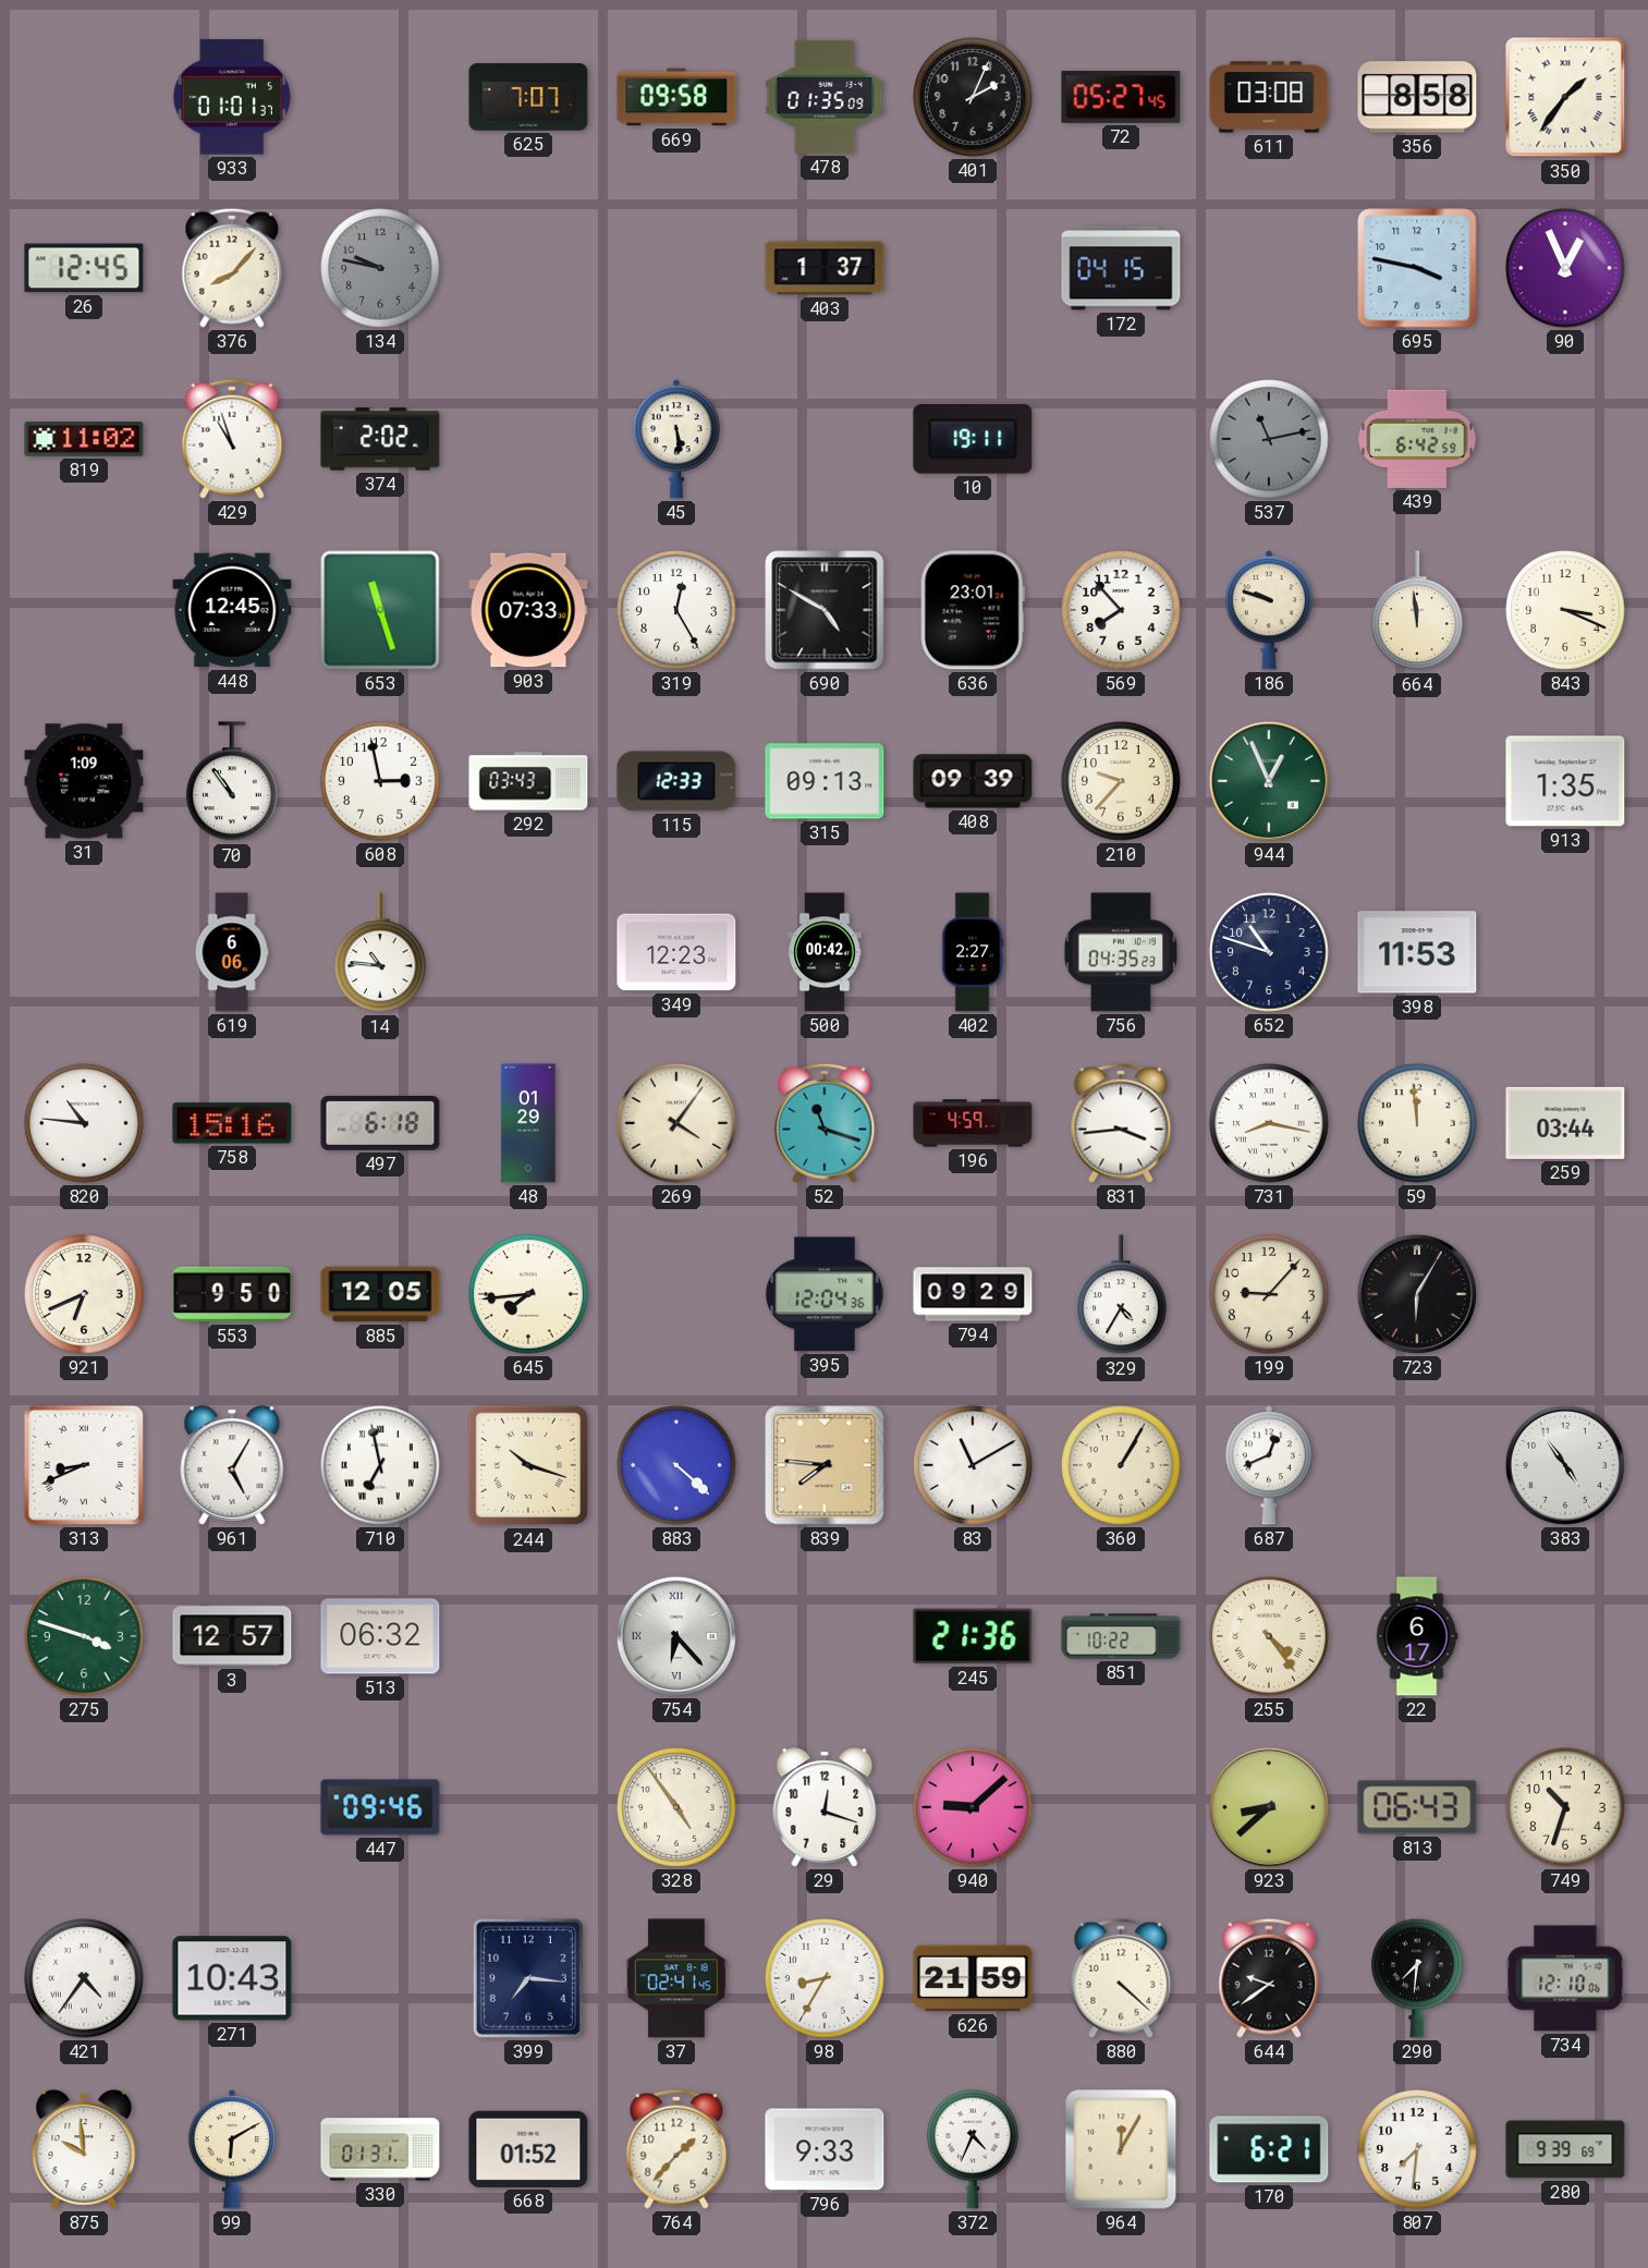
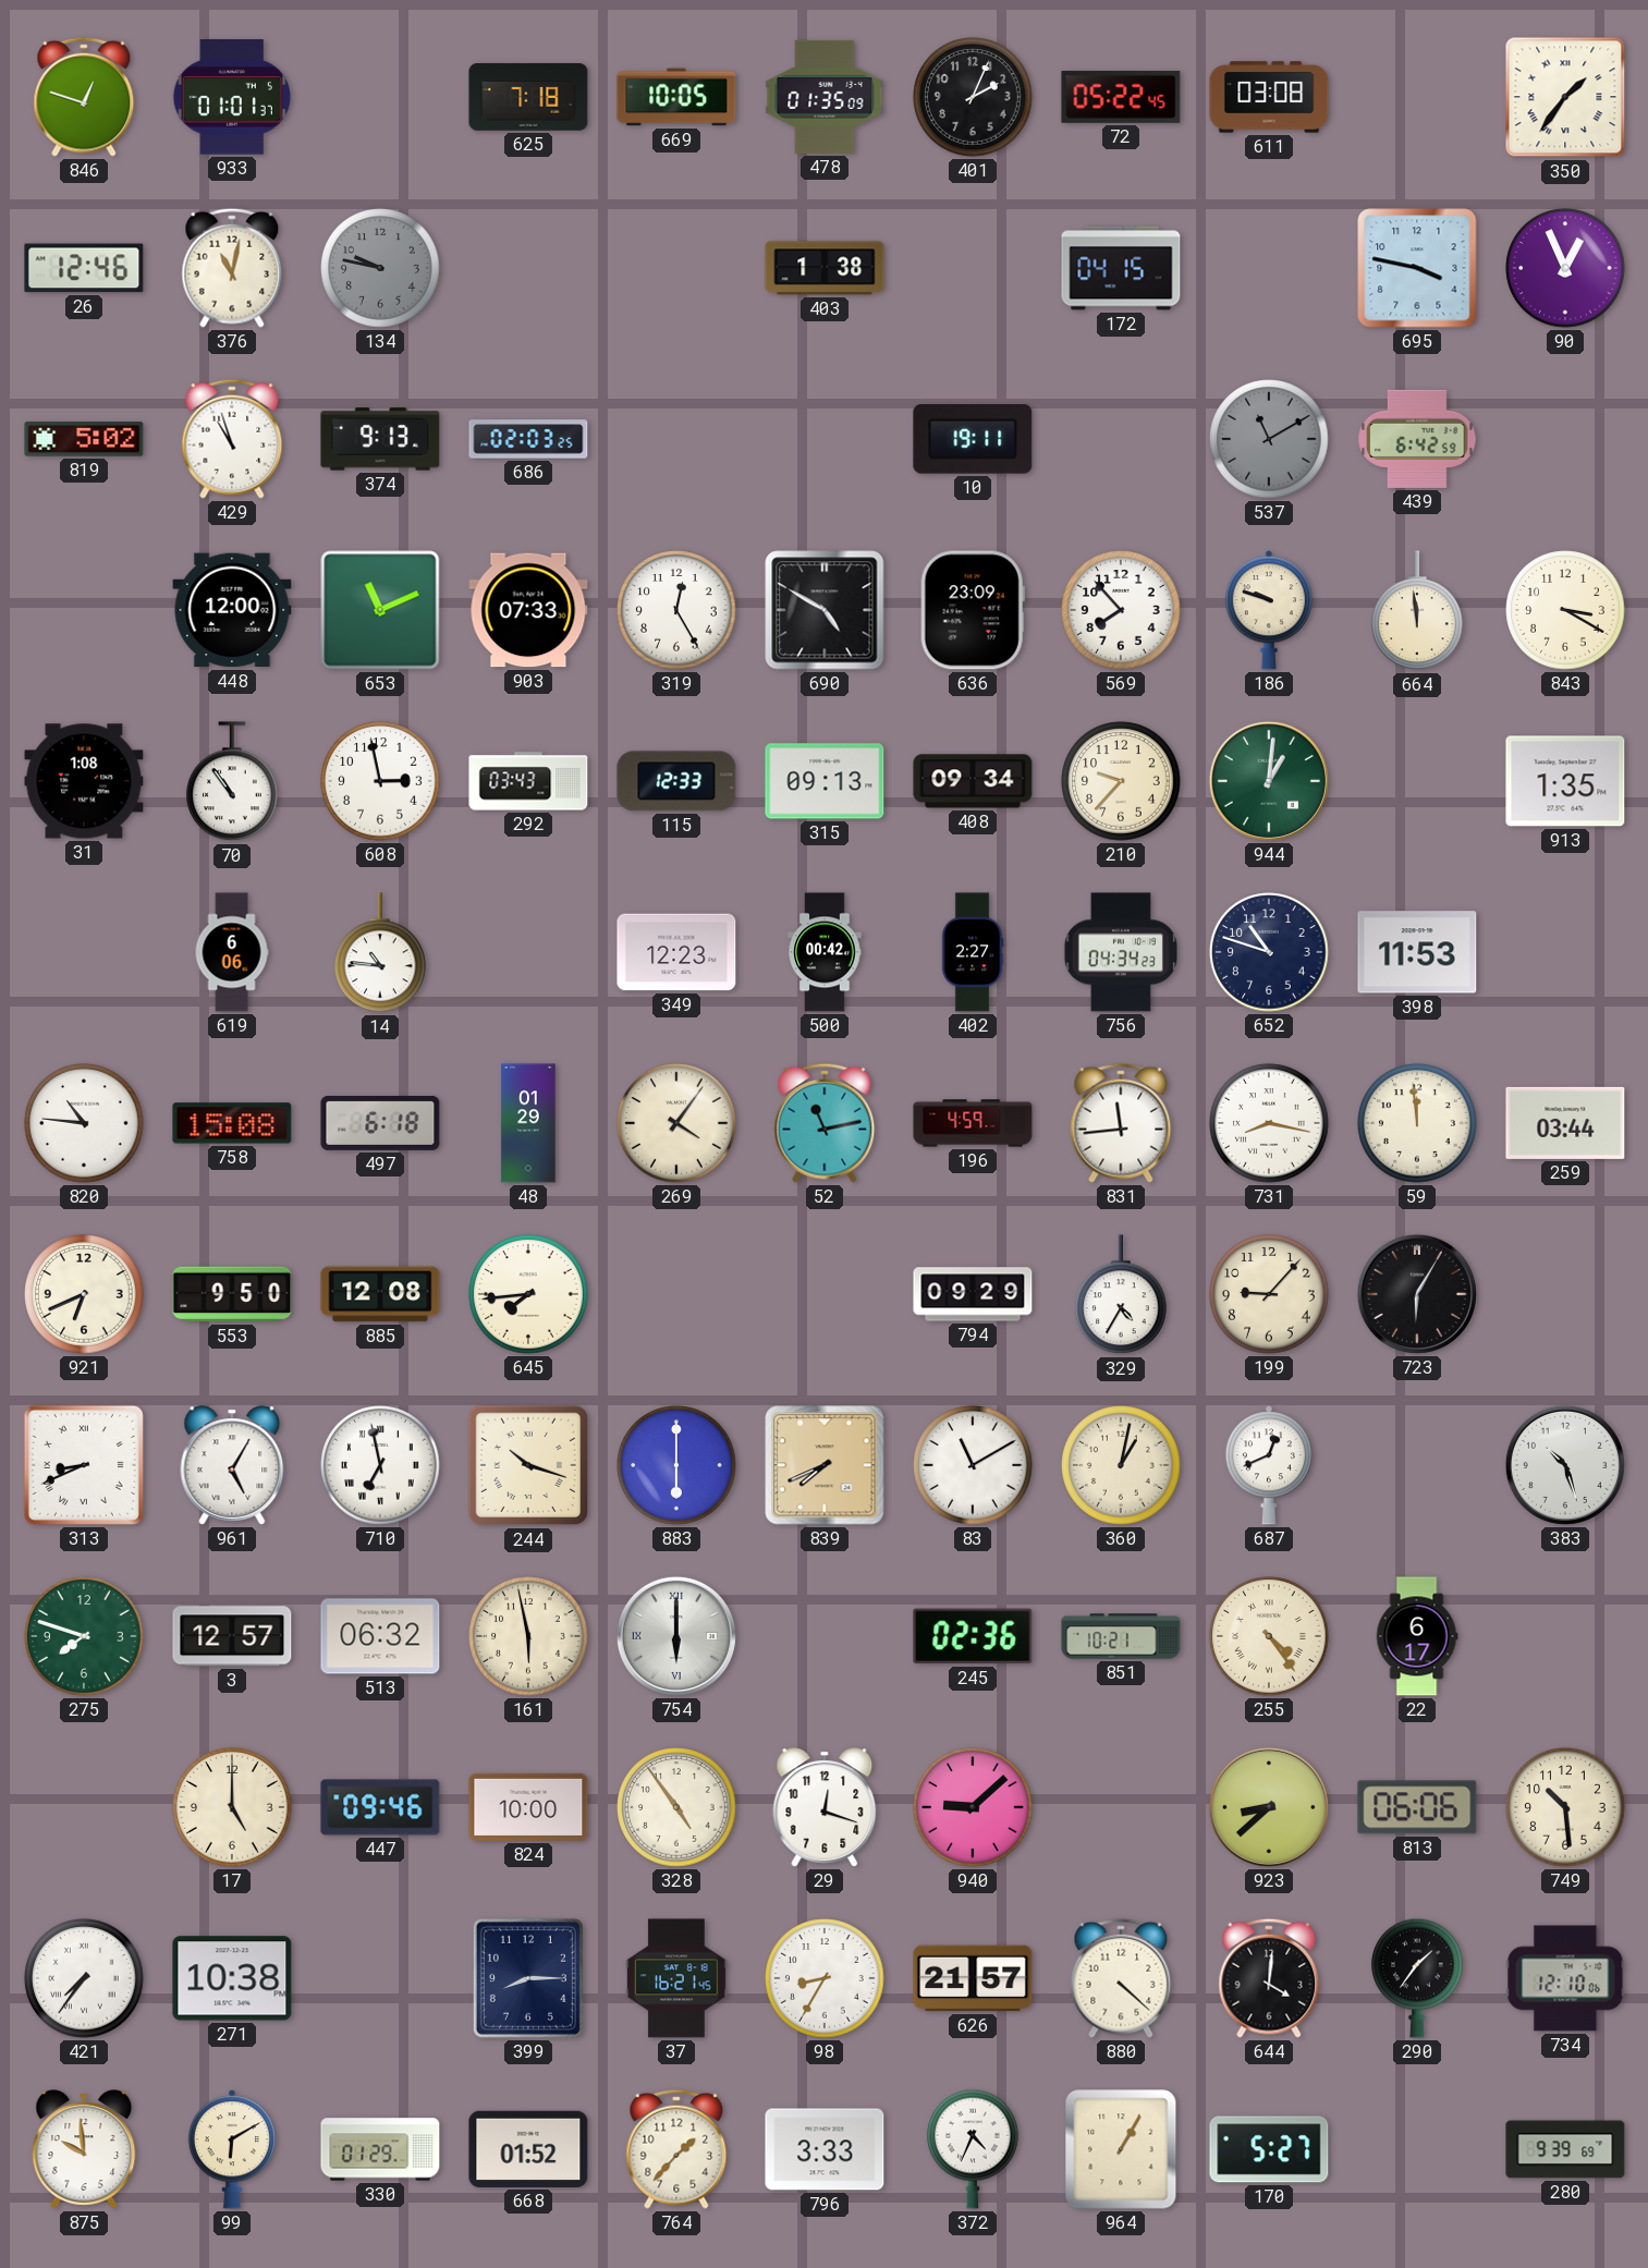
846: none -> 12:48
625: 7:07 -> 7:18
669: 09:58 -> 10:05
72: 05:27 -> 05:22
356: 8:58 -> none
26: 12:45 -> 12:46
376: 8:07 -> 11:02
403: 1:37 -> 1:38
819: 11:02 -> 5:02
374: 2:02 -> 9:13
686: none -> 02:03
45: 5:29 -> none
537: 11:13 -> 11:10
448: 12:45 -> 12:00
653: 11:27 -> 11:11
636: 23:01 -> 23:09
843: 3:19 -> 3:20
31: 1:09 -> 1:08
408: 09:39 -> 09:34
944: 12:56 -> 1:01
756: 04:35 -> 04:34
758: 15:16 -> 15:08
52: 11:18 -> 11:13
831: 3:44 -> 11:44
885: 12:05 -> 12:08
395: 12:04 -> none
883: 4:22 -> 6:00
839: 7:46 -> 7:41
360: 1:05 -> 1:02
383: 4:54 -> 10:27
275: 3:48 -> 7:48
161: none -> 5:58
754: 6:23 -> 6:00
245: 21:36 -> 02:36
851: 10:22 -> 10:21
17: none -> 5:00
824: none -> 10:00
813: 06:43 -> 06:06
749: 10:33 -> 10:29
421: 4:36 -> 7:36
271: 10:43 -> 10:38
399: 7:16 -> 8:15
37: 02:41 -> 16:21
626: 21:59 -> 21:57
644: 9:39 -> 4:01
290: 7:31 -> 1:36
330: 01:31 -> 01:29
796: 9:33 -> 3:33
964: 12:05 -> 1:05
170: 6:21 -> 5:27
807: 7:31 -> none
